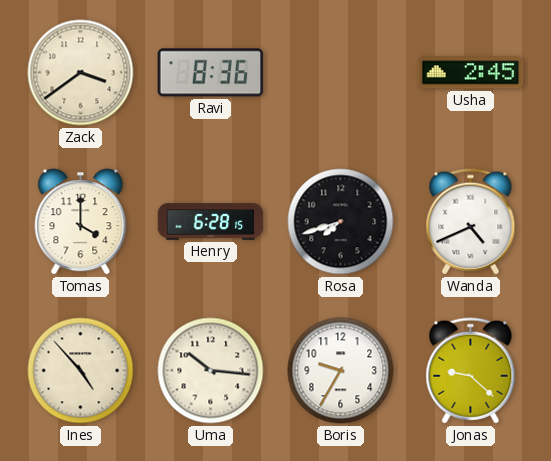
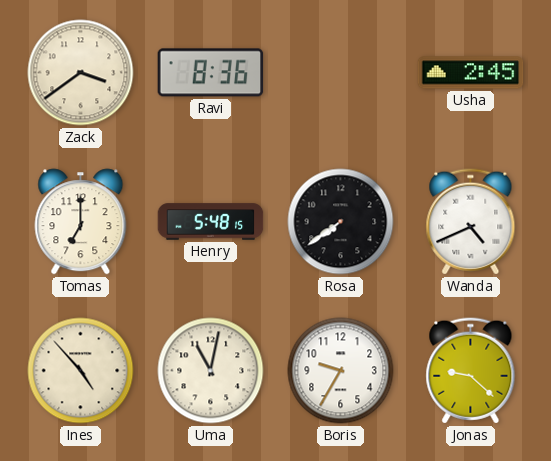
Tomas: 4:00 -> 7:00
Henry: 6:28 -> 5:48
Rosa: 7:42 -> 7:39
Uma: 10:16 -> 11:02
